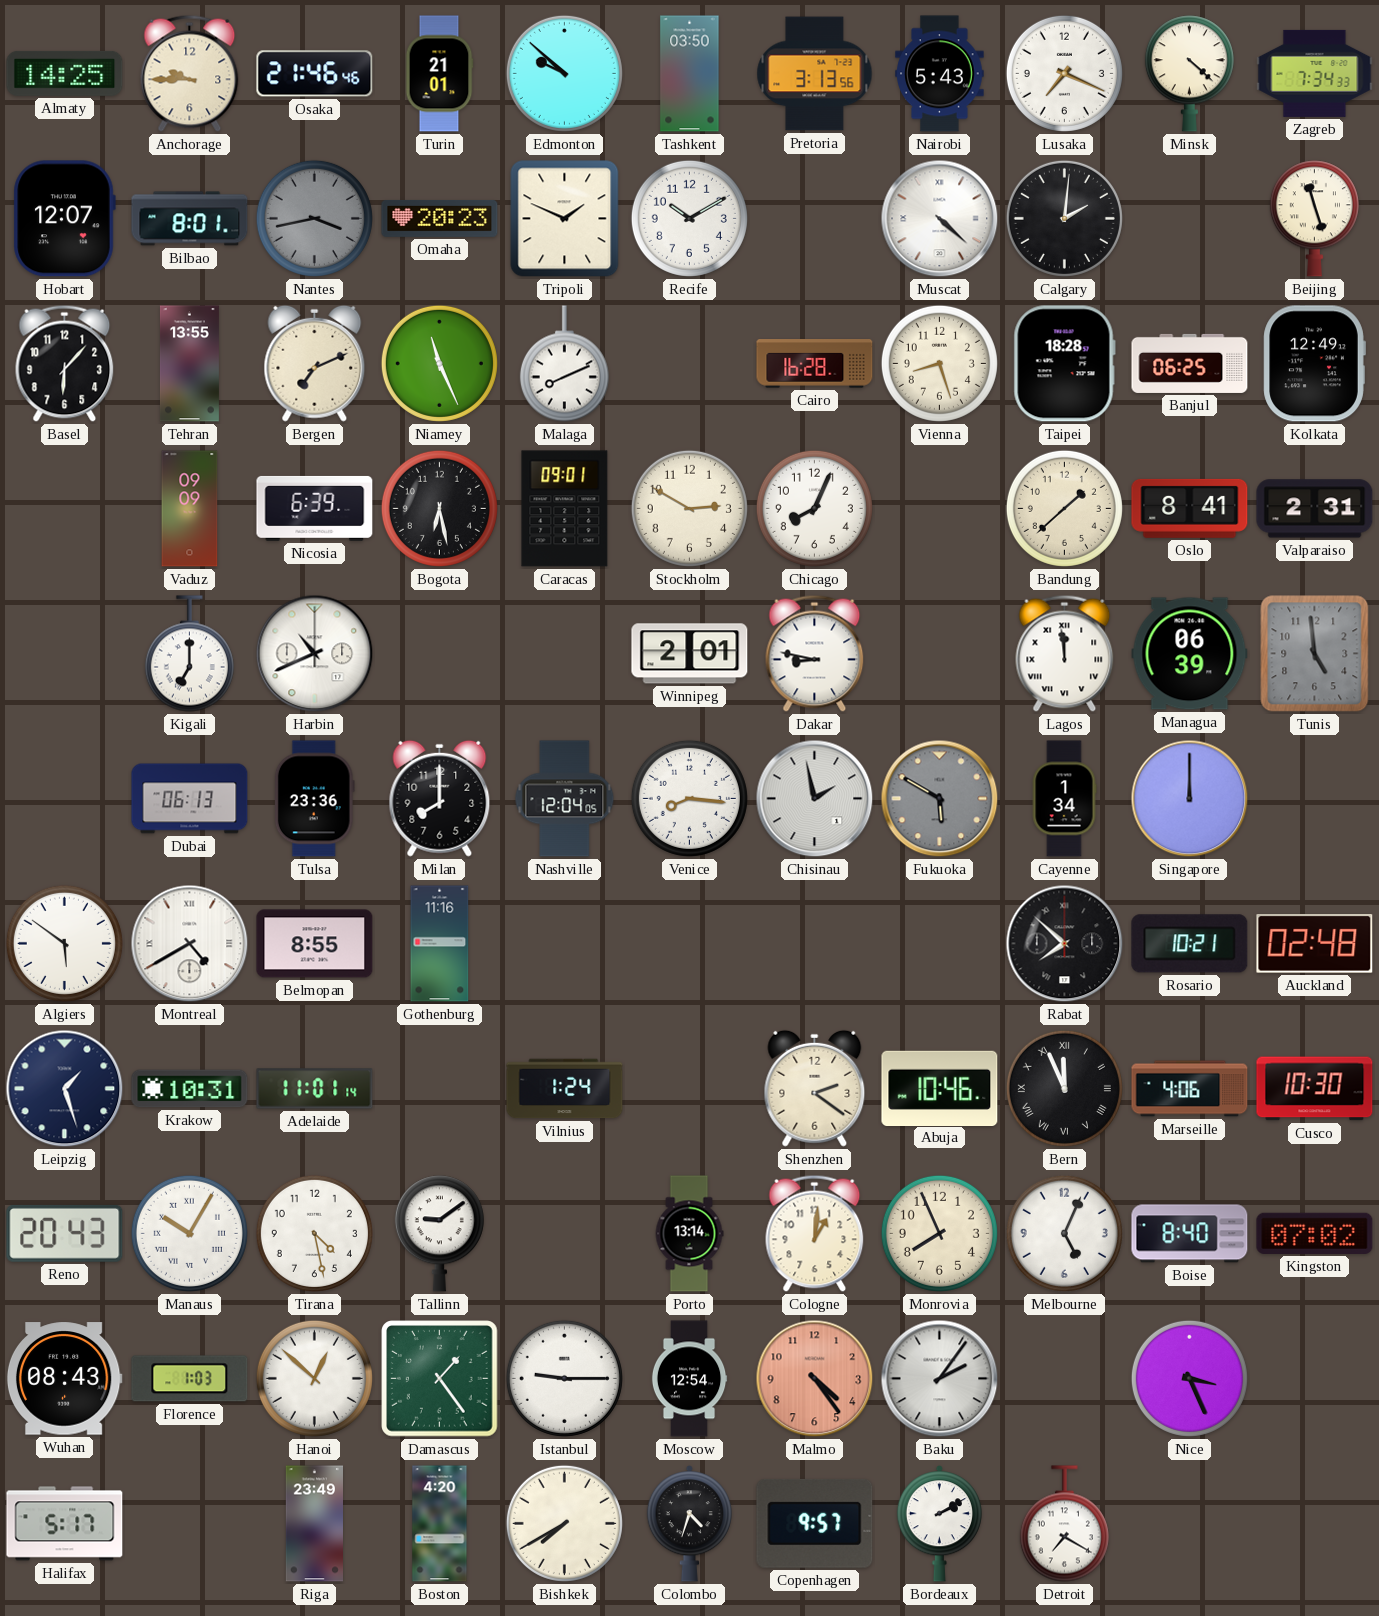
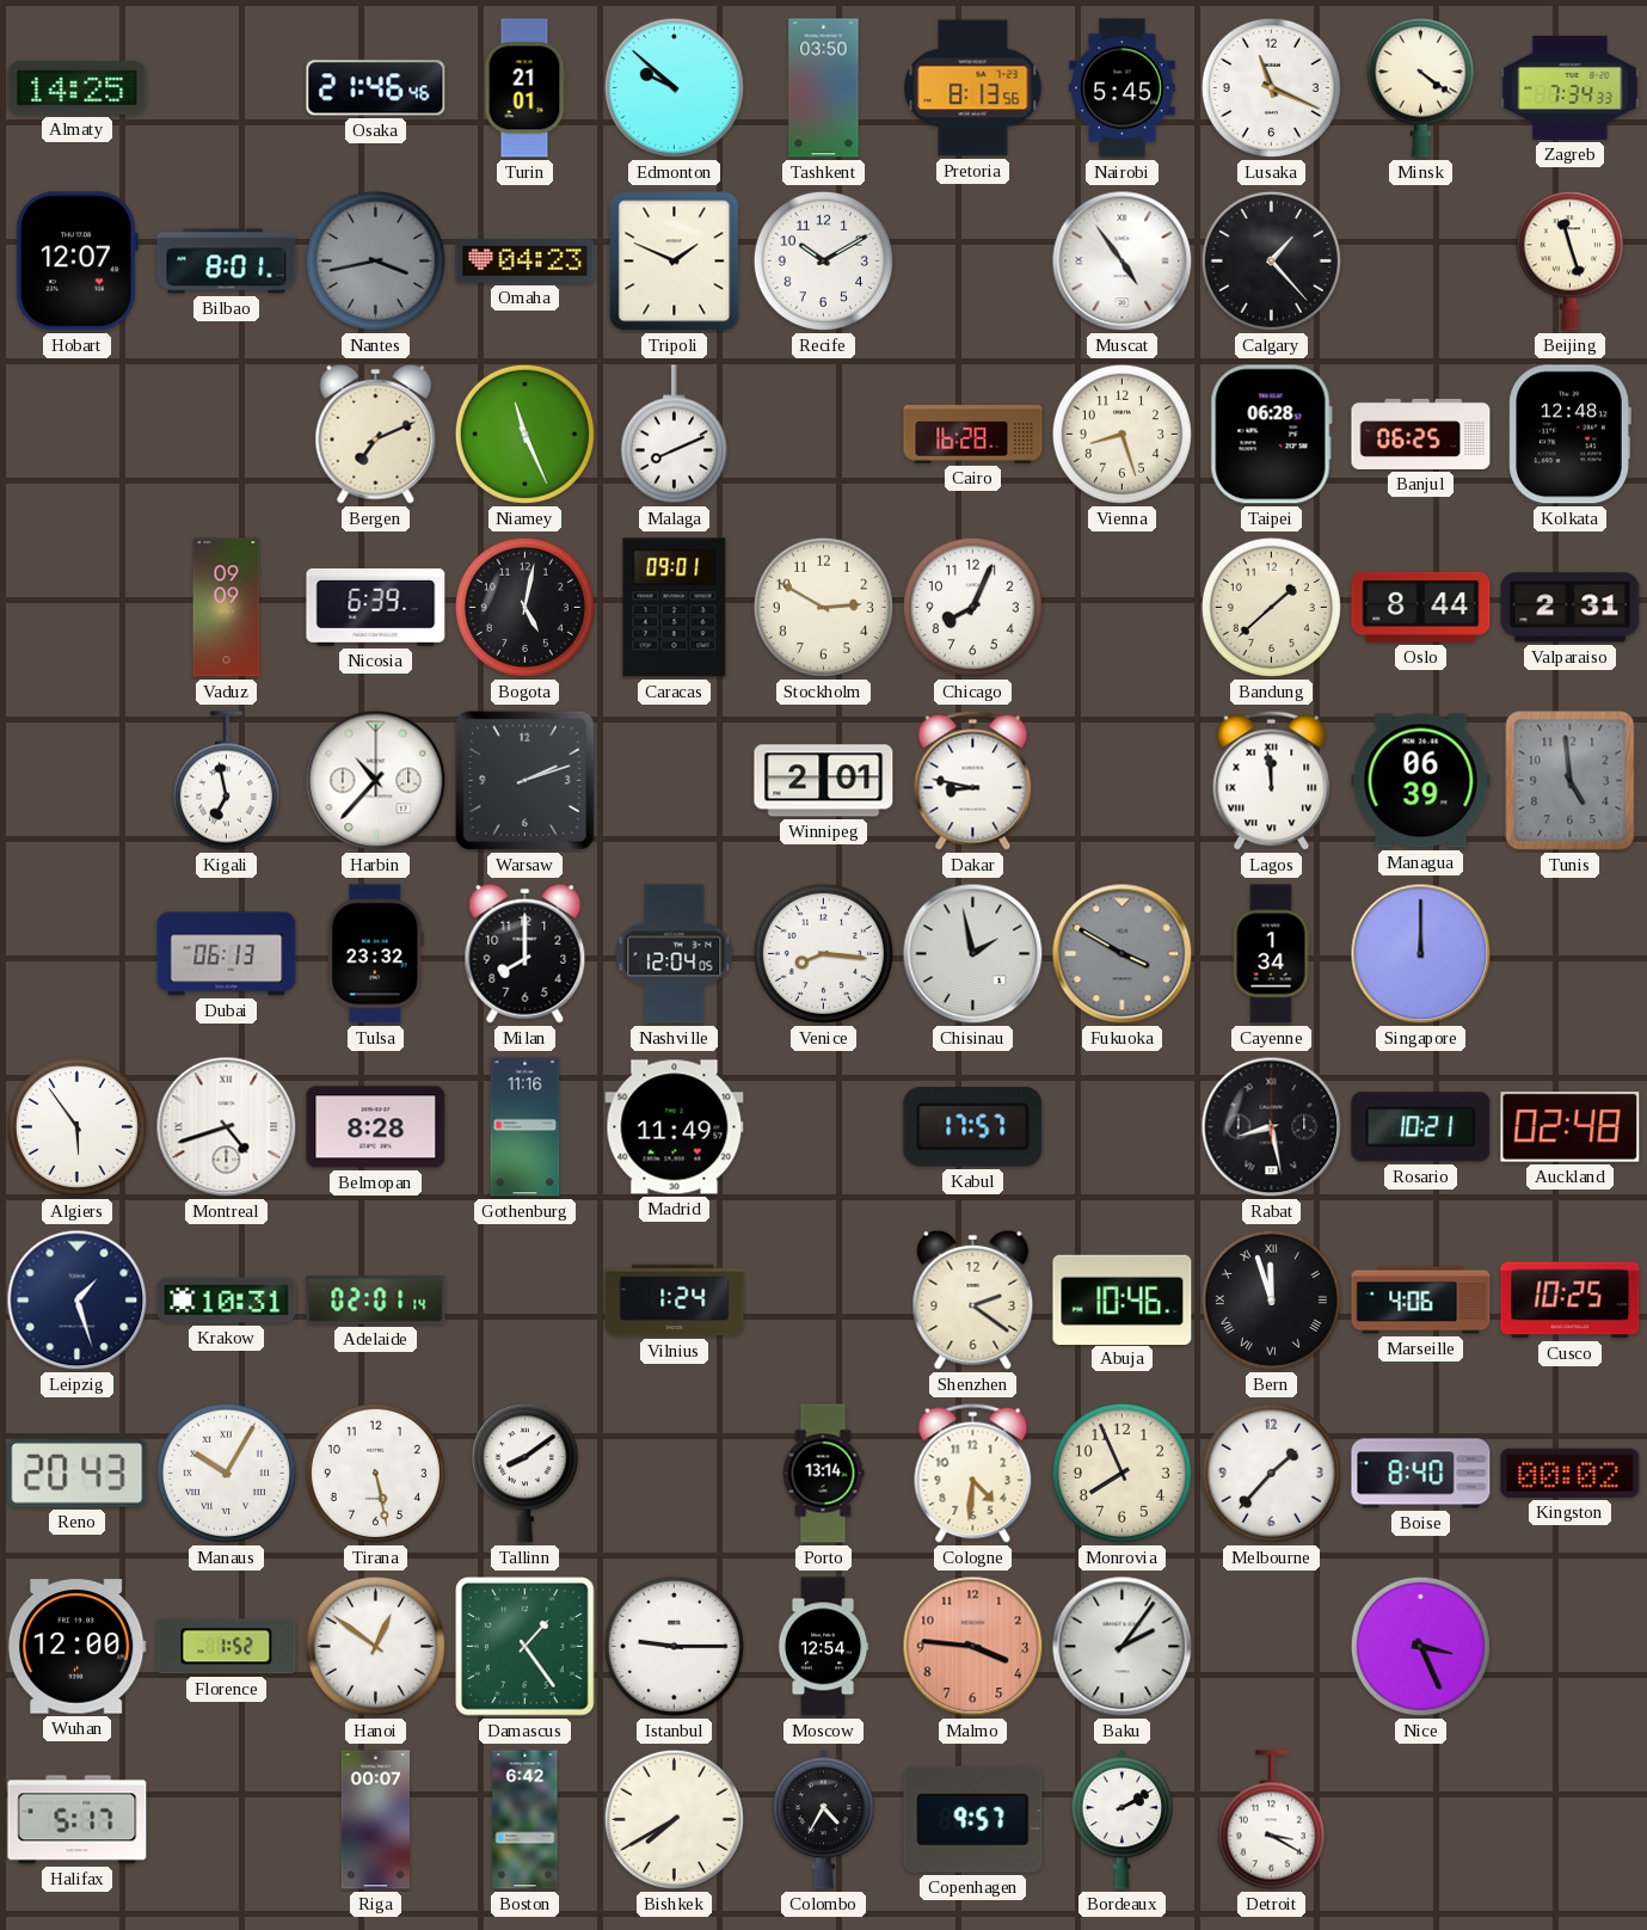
Anchorage: 9:45 -> none
Pretoria: 3:13 -> 8:13
Nairobi: 5:43 -> 5:45
Lusaka: 7:19 -> 11:19
Minsk: 4:22 -> 4:21
Omaha: 20:23 -> 04:23
Muscat: 4:22 -> 4:54
Calgary: 2:01 -> 1:23
Basel: 6:07 -> none
Tehran: 13:55 -> none
Taipei: 18:28 -> 06:28
Kolkata: 12:49 -> 12:48
Bogota: 6:28 -> 5:02
Oslo: 8:41 -> 8:44
Kigali: 7:00 -> 6:58
Harbin: 10:41 -> 10:37
Warsaw: none -> 2:12
Tulsa: 23:36 -> 23:32
Fukuoka: 5:50 -> 3:50
Algiers: 5:51 -> 5:54
Montreal: 4:40 -> 4:42
Belmopan: 8:55 -> 8:28
Madrid: none -> 11:49
Kabul: none -> 17:57
Rabat: 7:52 -> 8:28
Adelaide: 11:01 -> 02:01
Bern: 11:56 -> 11:57
Cusco: 10:30 -> 10:25
Tirana: 4:28 -> 5:28
Tallinn: 9:09 -> 8:09
Cologne: 1:01 -> 4:31
Melbourne: 5:04 -> 1:37
Kingston: 07:02 -> 00:02
Wuhan: 08:43 -> 12:00
Florence: 1:03 -> 1:52
Hanoi: 12:52 -> 12:51
Malmo: 4:24 -> 3:46
Riga: 23:49 -> 00:07
Boston: 4:20 -> 6:42
Colombo: 4:33 -> 4:35
Detroit: 7:20 -> 3:20
